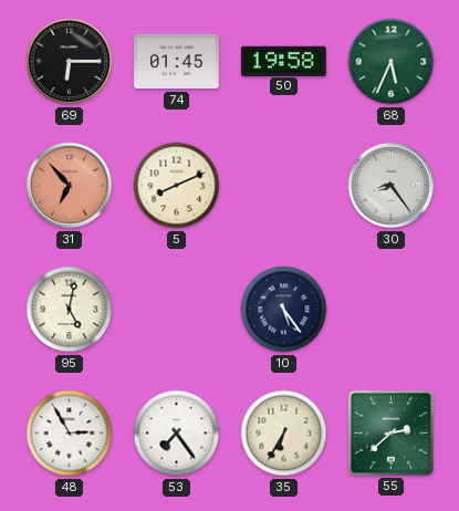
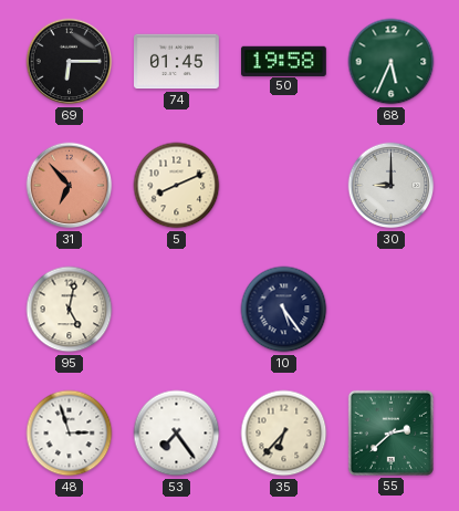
30: 8:24 -> 9:00
48: 2:55 -> 2:57
35: 6:35 -> 6:37
